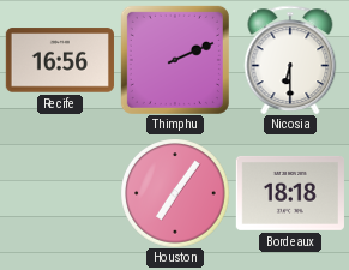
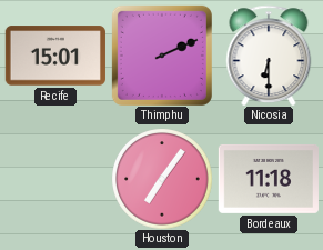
Recife: 16:56 -> 15:01
Bordeaux: 18:18 -> 11:18
